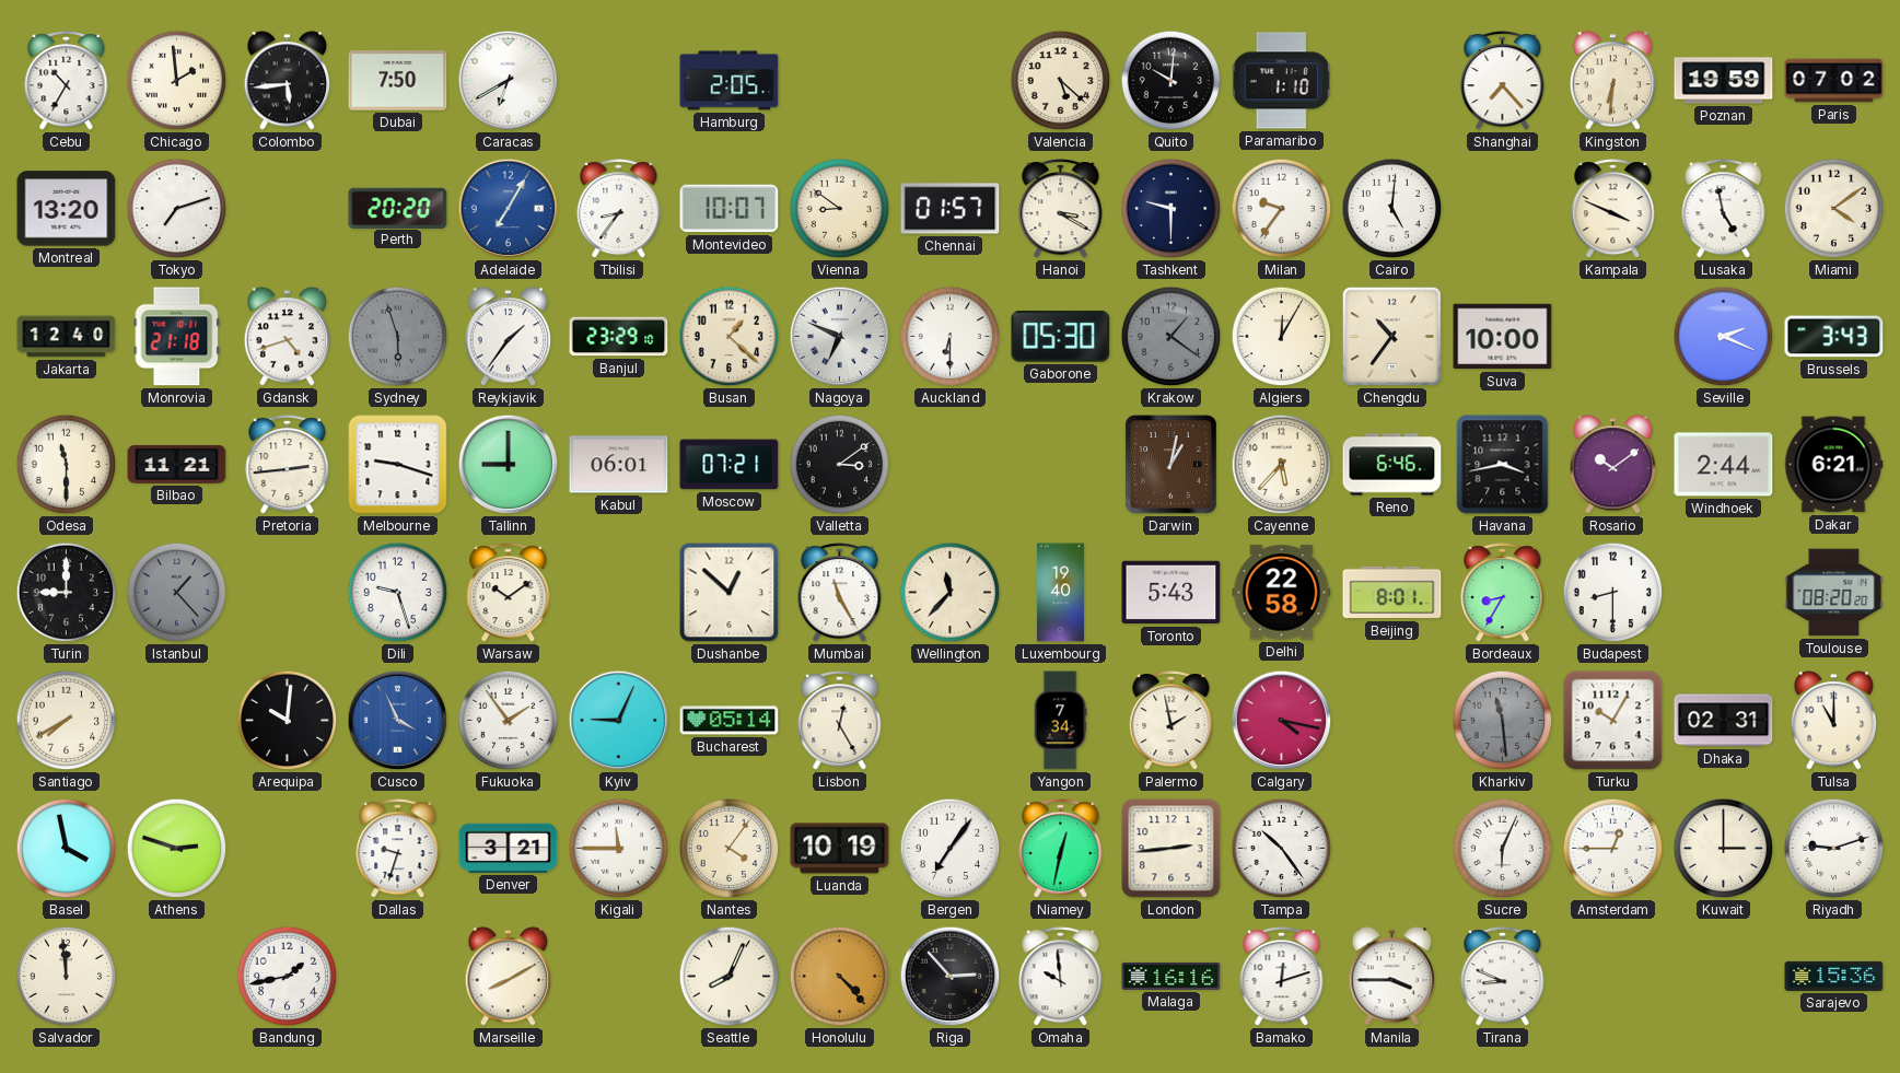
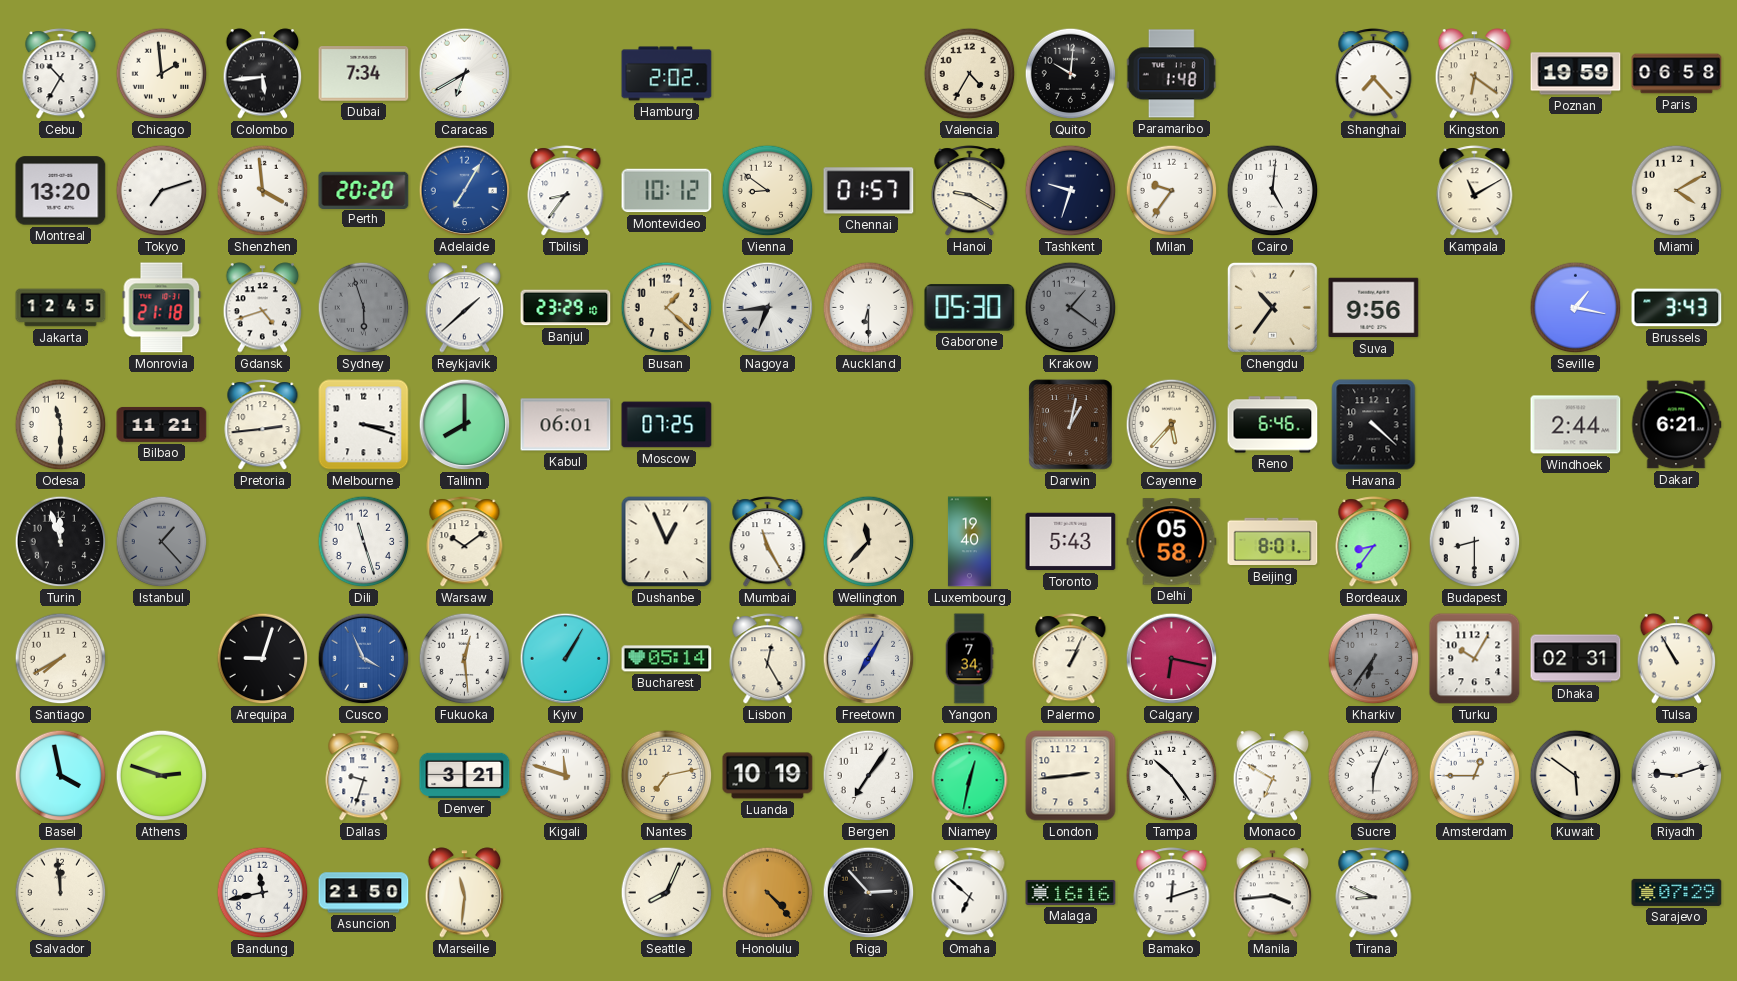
Dubai: 7:50 -> 7:34
Hamburg: 2:05 -> 2:02
Valencia: 5:22 -> 4:35
Paramaribo: 1:10 -> 1:48
Kingston: 6:31 -> 6:21
Paris: 07:02 -> 06:58
Shenzhen: none -> 3:59
Montevideo: 10:07 -> 10:12
Hanoi: 3:20 -> 9:20
Tashkent: 9:30 -> 9:33
Kampala: 3:49 -> 11:10
Lusaka: 4:58 -> none
Miami: 4:09 -> 4:10
Jakarta: 12:40 -> 12:45
Reykjavik: 1:36 -> 1:38
Nagoya: 6:49 -> 6:44
Algiers: 12:05 -> none
Suva: 10:00 -> 9:56
Seville: 2:19 -> 1:17
Melbourne: 9:18 -> 3:18
Tallinn: 9:00 -> 8:00
Moscow: 07:21 -> 07:25
Valletta: 3:09 -> none
Havana: 3:43 -> 4:22
Rosario: 10:09 -> none
Turin: 9:00 -> 11:57
Dili: 9:27 -> 11:27
Dushanbe: 12:52 -> 12:56
Delhi: 22:58 -> 05:58
Bordeaux: 8:35 -> 8:36
Toulouse: 08:20 -> none
Arequipa: 10:01 -> 9:03
Fukuoka: 1:54 -> 12:29
Kyiv: 9:04 -> 1:05
Freetown: none -> 7:05
Palermo: 1:58 -> 1:04
Calgary: 4:17 -> 6:17
Kharkiv: 11:29 -> 6:36
Tulsa: 11:00 -> 10:55
Kigali: 11:45 -> 11:48
Nantes: 4:06 -> 7:13
Monaco: none -> 6:50
Kuwait: 3:00 -> 5:51
Bandung: 1:43 -> 11:43
Asuncion: none -> 21:50
Marseille: 8:10 -> 11:31
Omaha: 9:59 -> 6:52
Manila: 3:45 -> 3:44
Sarajevo: 15:36 -> 07:29
